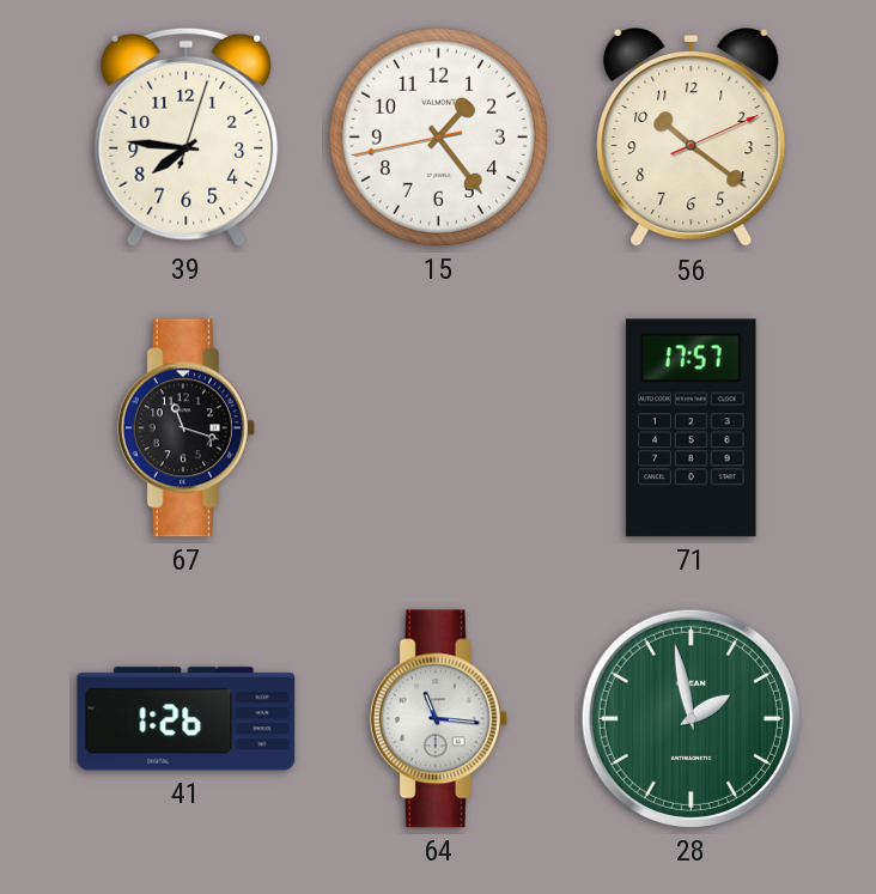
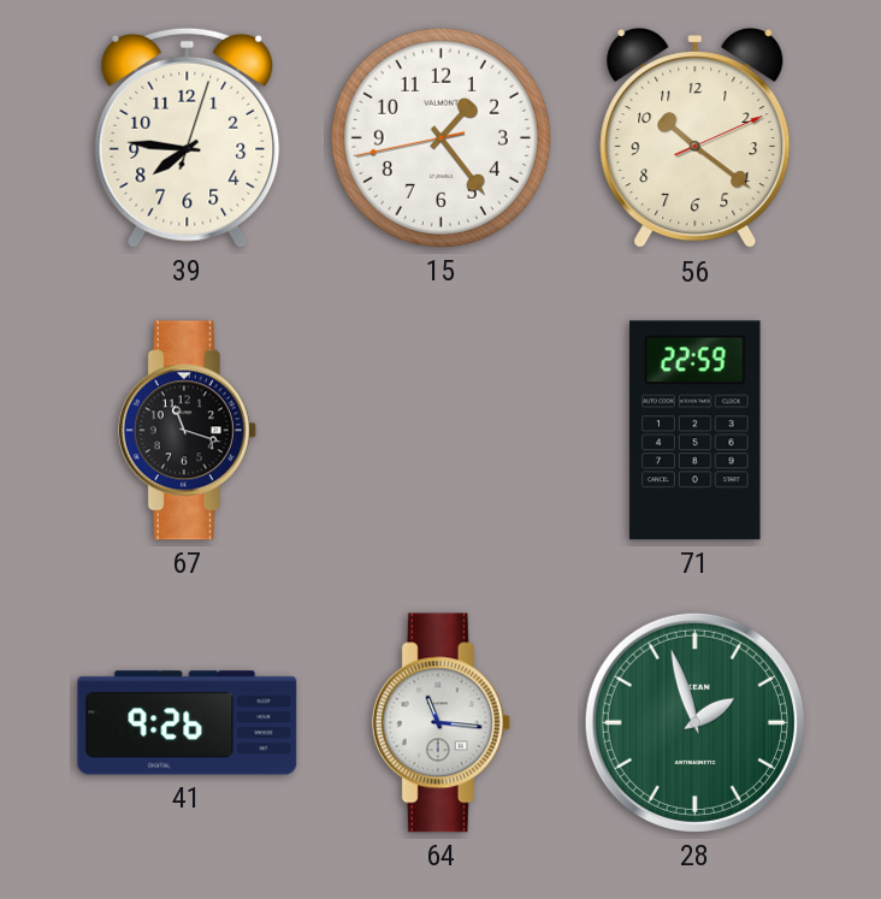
71: 17:57 -> 22:59
41: 1:26 -> 9:26
28: 1:58 -> 1:57
